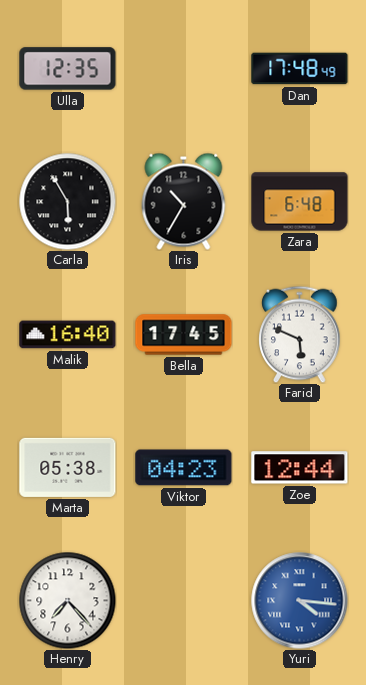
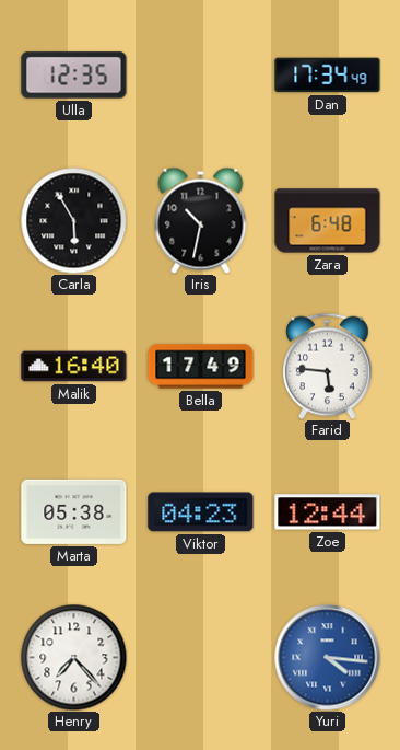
Dan: 17:48 -> 17:34
Iris: 10:35 -> 10:32
Bella: 17:45 -> 17:49
Farid: 5:49 -> 5:46
